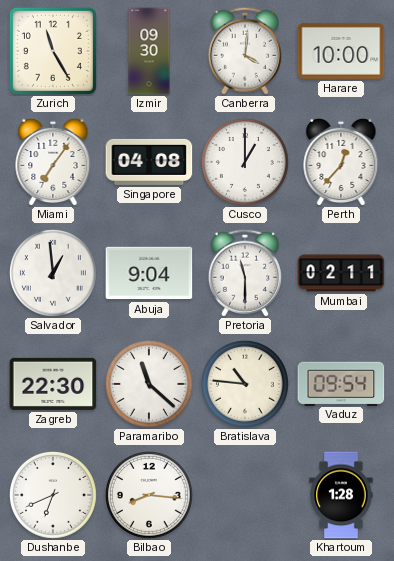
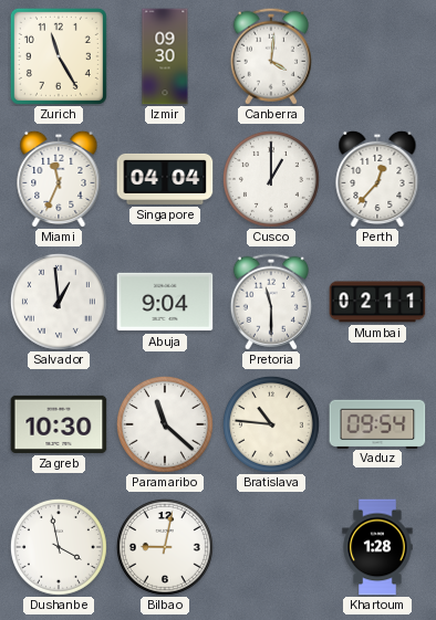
Harare: 10:00 -> none
Miami: 7:06 -> 11:34
Singapore: 04:08 -> 04:04
Zagreb: 22:30 -> 10:30
Dushanbe: 6:41 -> 3:58
Bilbao: 8:16 -> 9:02
